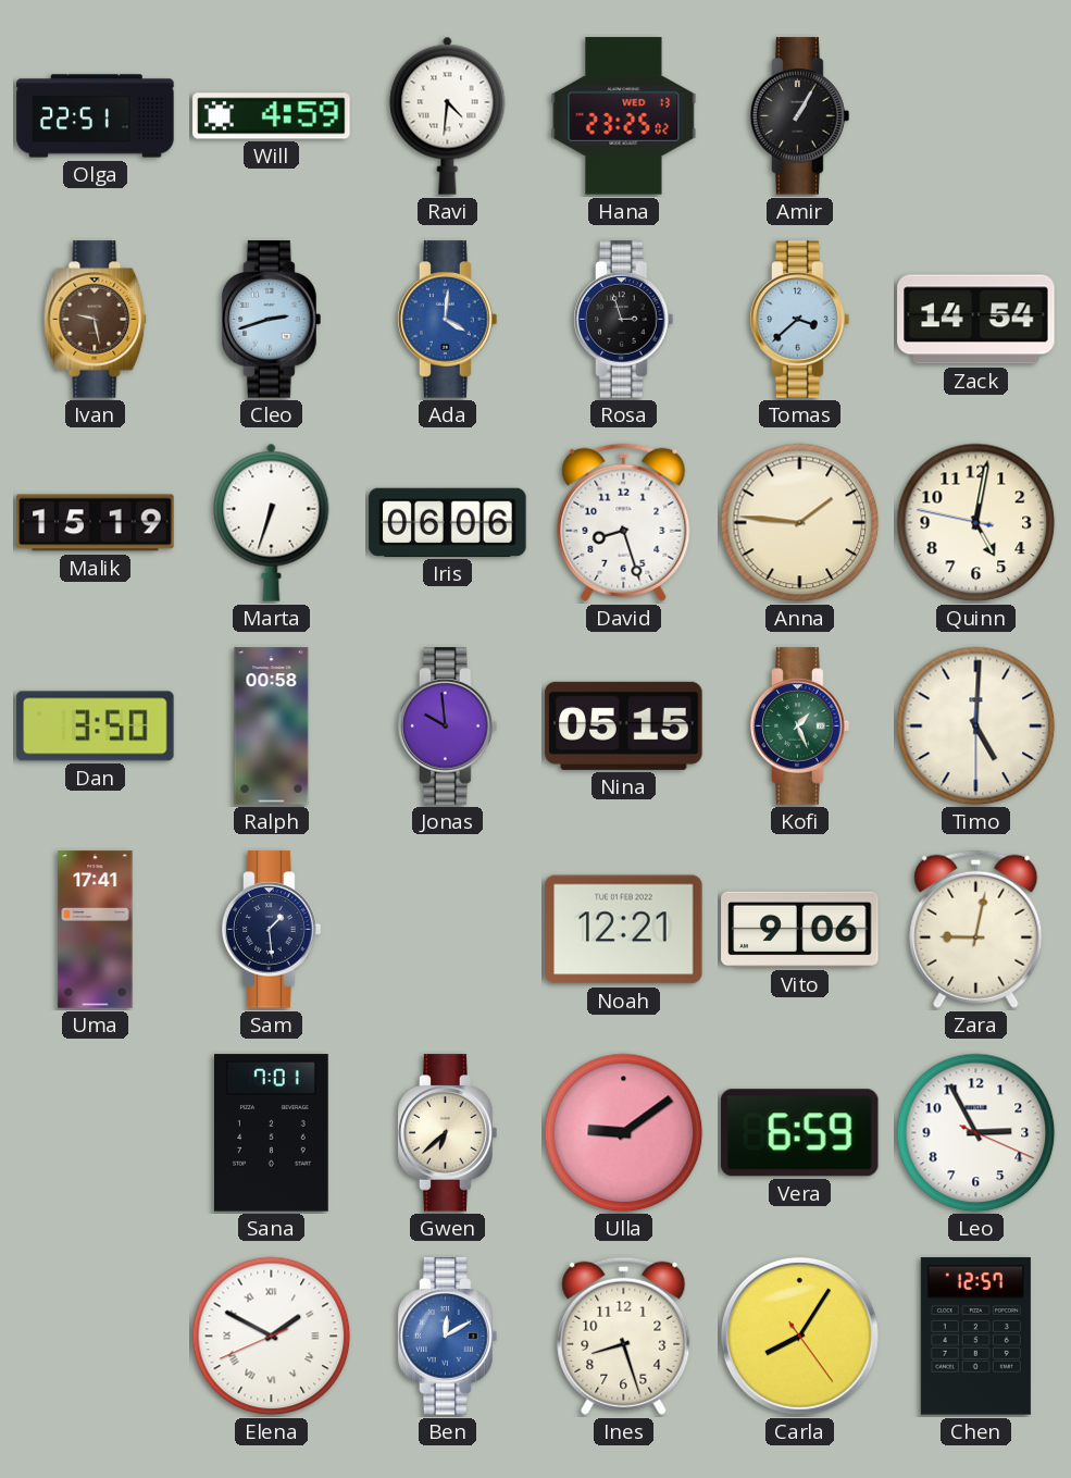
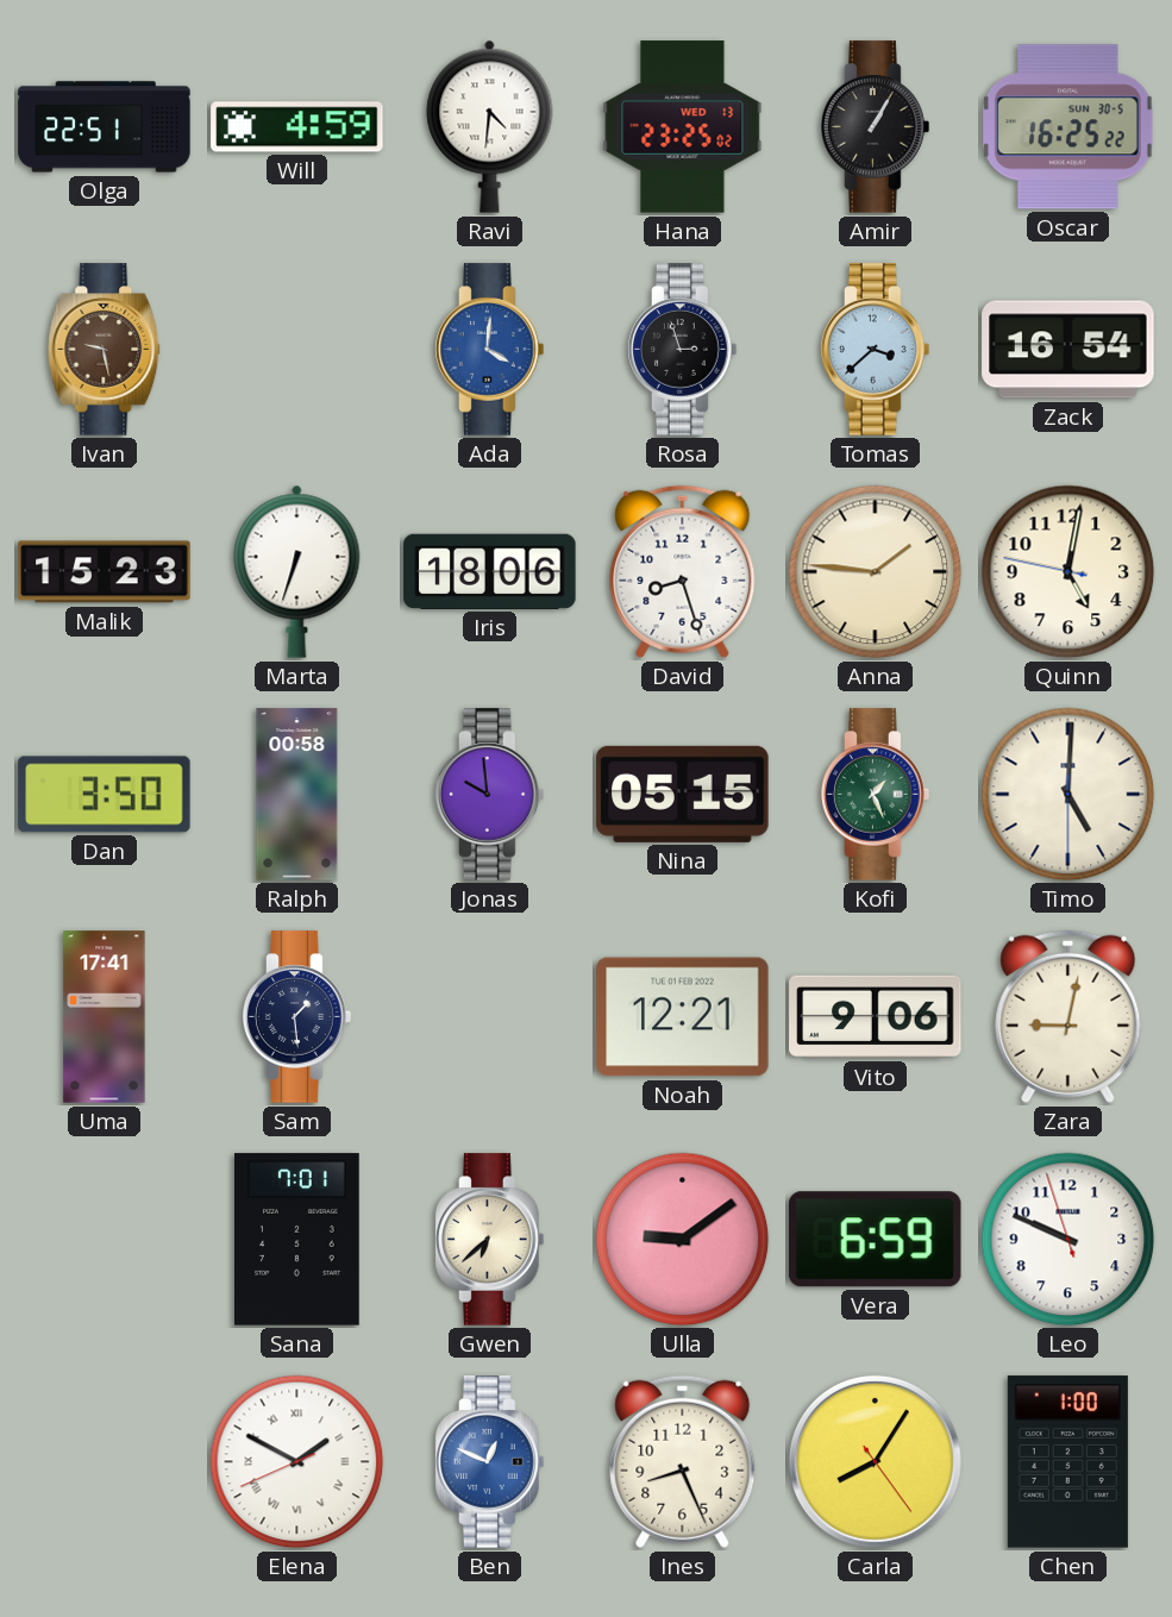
Oscar: none -> 16:25
Cleo: 2:42 -> none
Zack: 14:54 -> 16:54
Malik: 15:19 -> 15:23
Iris: 06:06 -> 18:06
Leo: 2:55 -> 9:48
Ben: 12:10 -> 12:49
Ines: 8:27 -> 8:26
Chen: 12:57 -> 1:00
